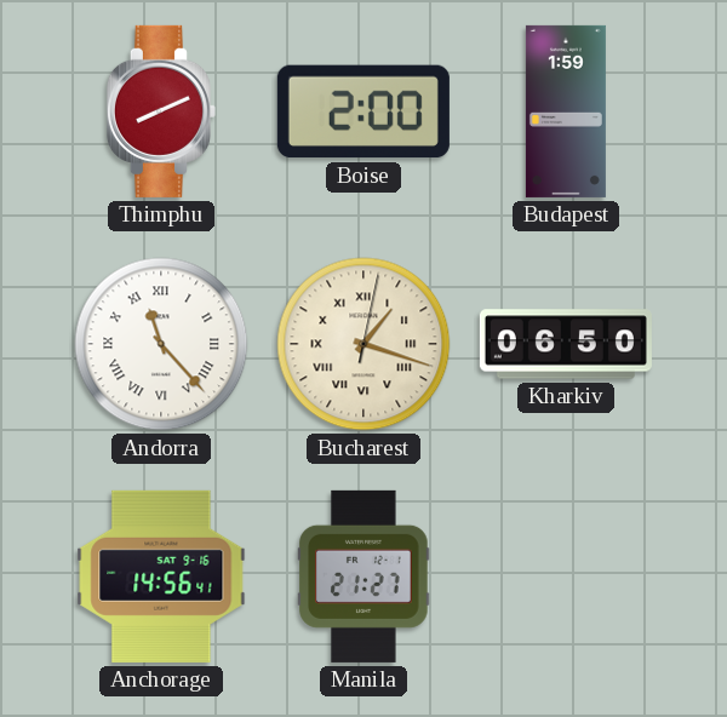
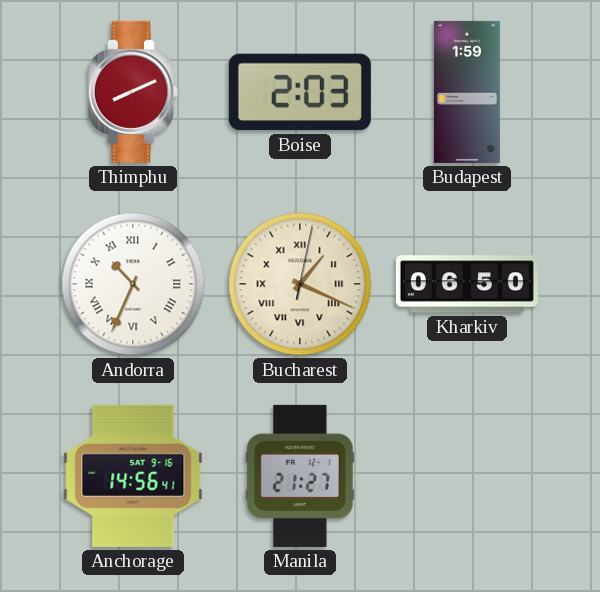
Boise: 2:00 -> 2:03
Andorra: 11:23 -> 10:34
Bucharest: 1:18 -> 1:19
